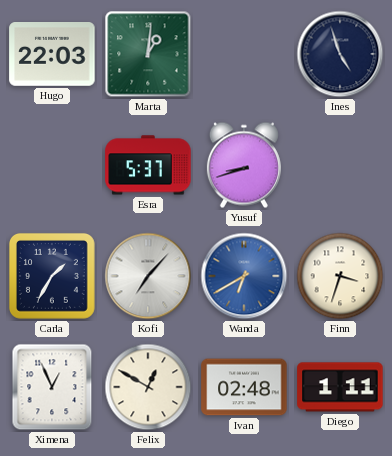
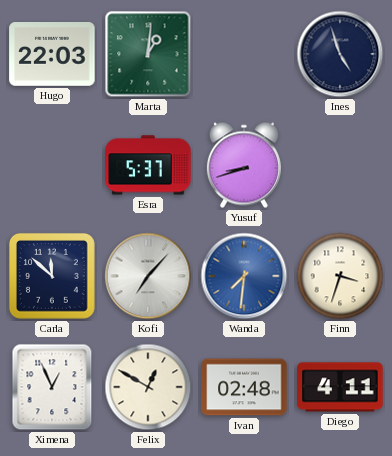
Carla: 1:35 -> 11:52
Wanda: 6:40 -> 7:31
Diego: 1:11 -> 4:11
